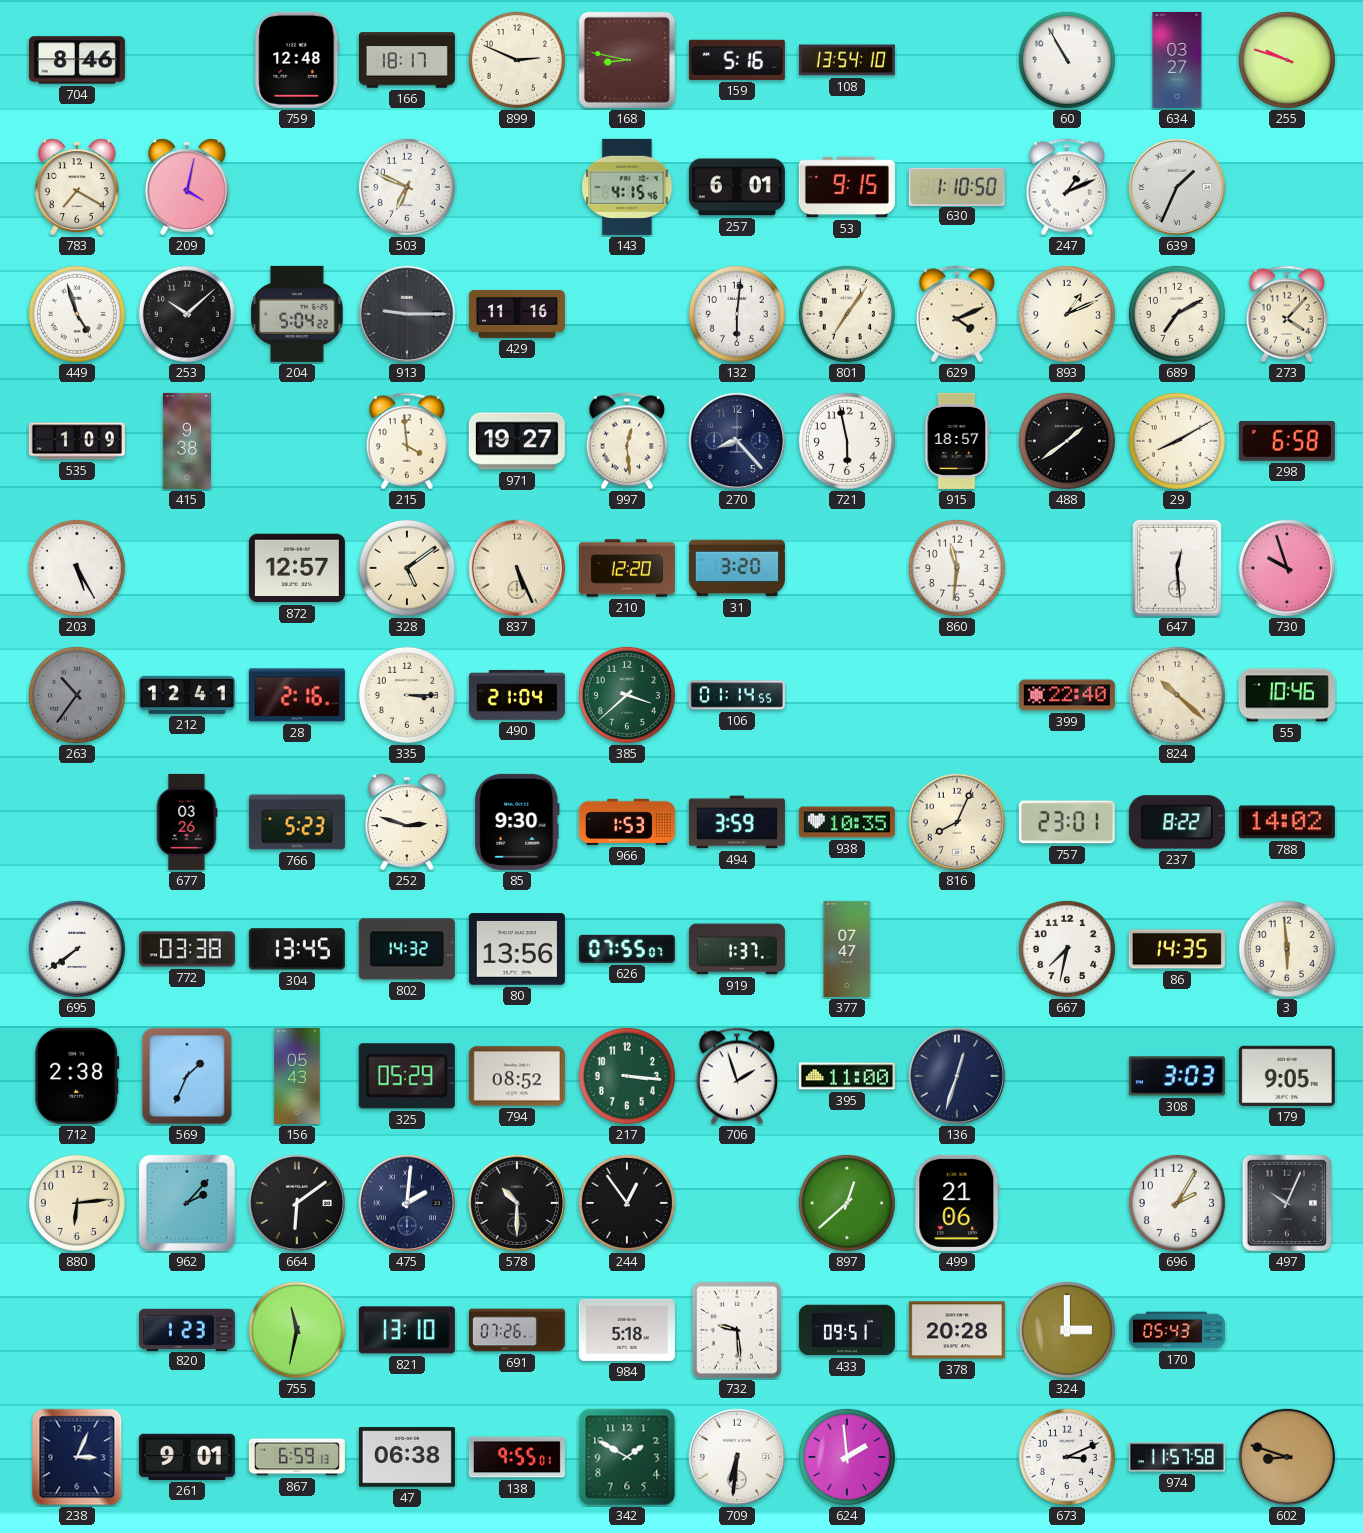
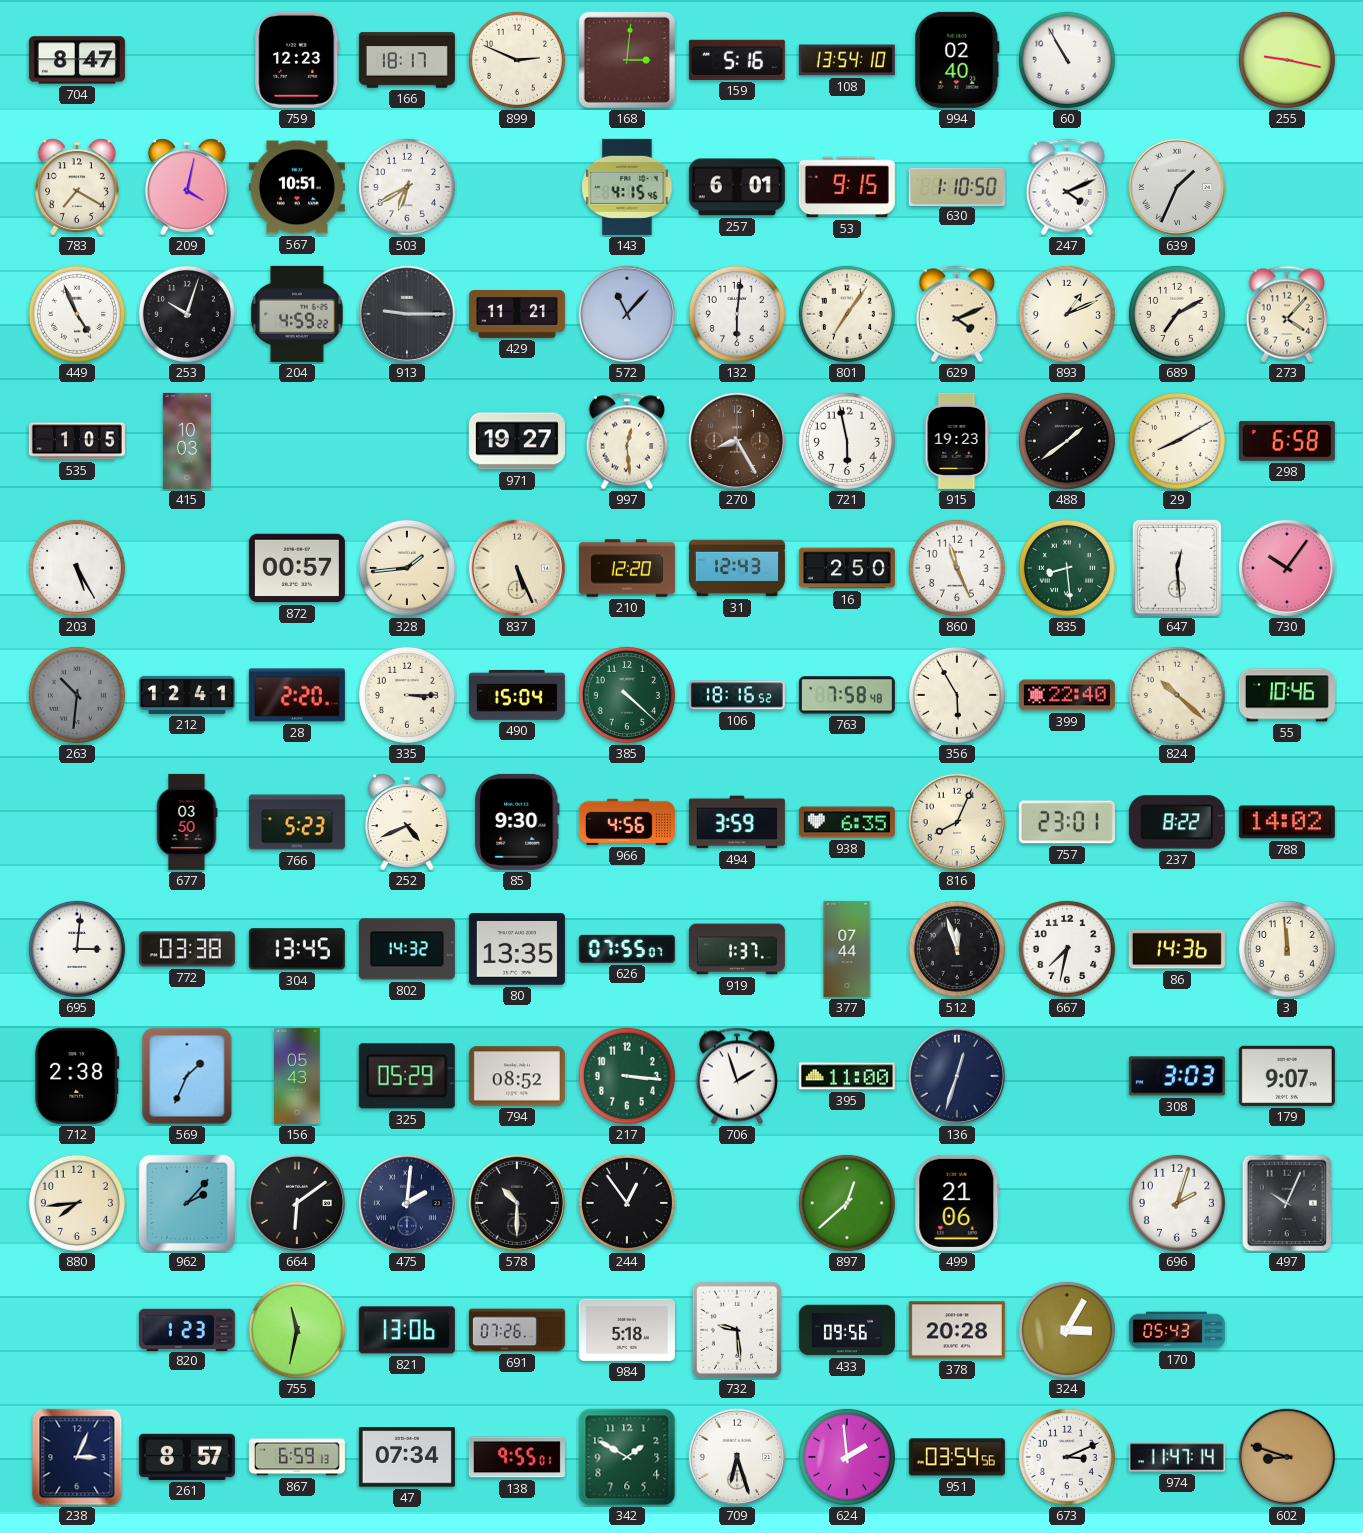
704: 8:46 -> 8:47
759: 12:48 -> 12:23
168: 8:47 -> 3:01
994: none -> 02:40
634: 03:27 -> none
255: 9:48 -> 9:17
567: none -> 10:51
503: 6:49 -> 6:40
247: 1:11 -> 4:11
449: 4:57 -> 4:56
253: 10:08 -> 10:03
204: 5:04 -> 4:59
429: 11:16 -> 11:21
572: none -> 11:07
535: 1:09 -> 1:05
415: 9:38 -> 10:03
215: 3:59 -> none
270: 8:23 -> 8:25
270 dial: navy -> brown
915: 18:57 -> 19:23
872: 12:57 -> 00:57
328: 5:09 -> 1:44
31: 3:20 -> 12:43
16: none -> 2:50
860: 11:31 -> 11:26
835: none -> 8:29
730: 9:57 -> 10:06
263: 10:36 -> 10:31
28: 2:16 -> 2:20
490: 21:04 -> 15:04
385: 3:38 -> 4:22
106: 01:14 -> 18:16
763: none -> 7:58
356: none -> 5:55
677: 03:26 -> 03:50
252: 2:48 -> 4:41
966: 1:53 -> 4:56
938: 10:35 -> 6:35
695: 7:39 -> 3:01
80: 13:56 -> 13:35
377: 07:47 -> 07:44
512: none -> 11:57
86: 14:35 -> 14:36
3: 5:59 -> 11:59
179: 9:05 -> 9:07
880: 6:14 -> 7:44
696: 2:05 -> 2:03
821: 13:10 -> 13:06
433: 09:51 -> 09:56
324: 3:00 -> 3:05
261: 9:01 -> 8:57
47: 06:38 -> 07:34
709: 6:31 -> 6:27
951: none -> 03:54
974: 11:57 -> 11:47
